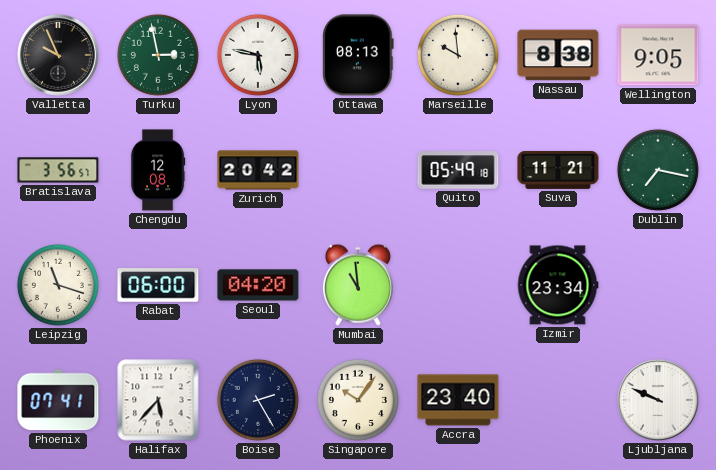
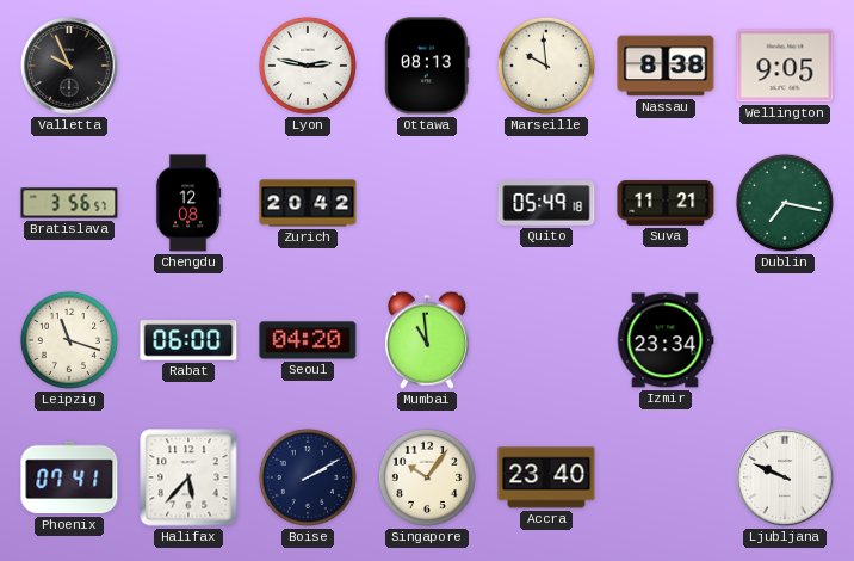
Turku: 2:58 -> none
Lyon: 5:47 -> 2:47
Boise: 2:25 -> 2:10
